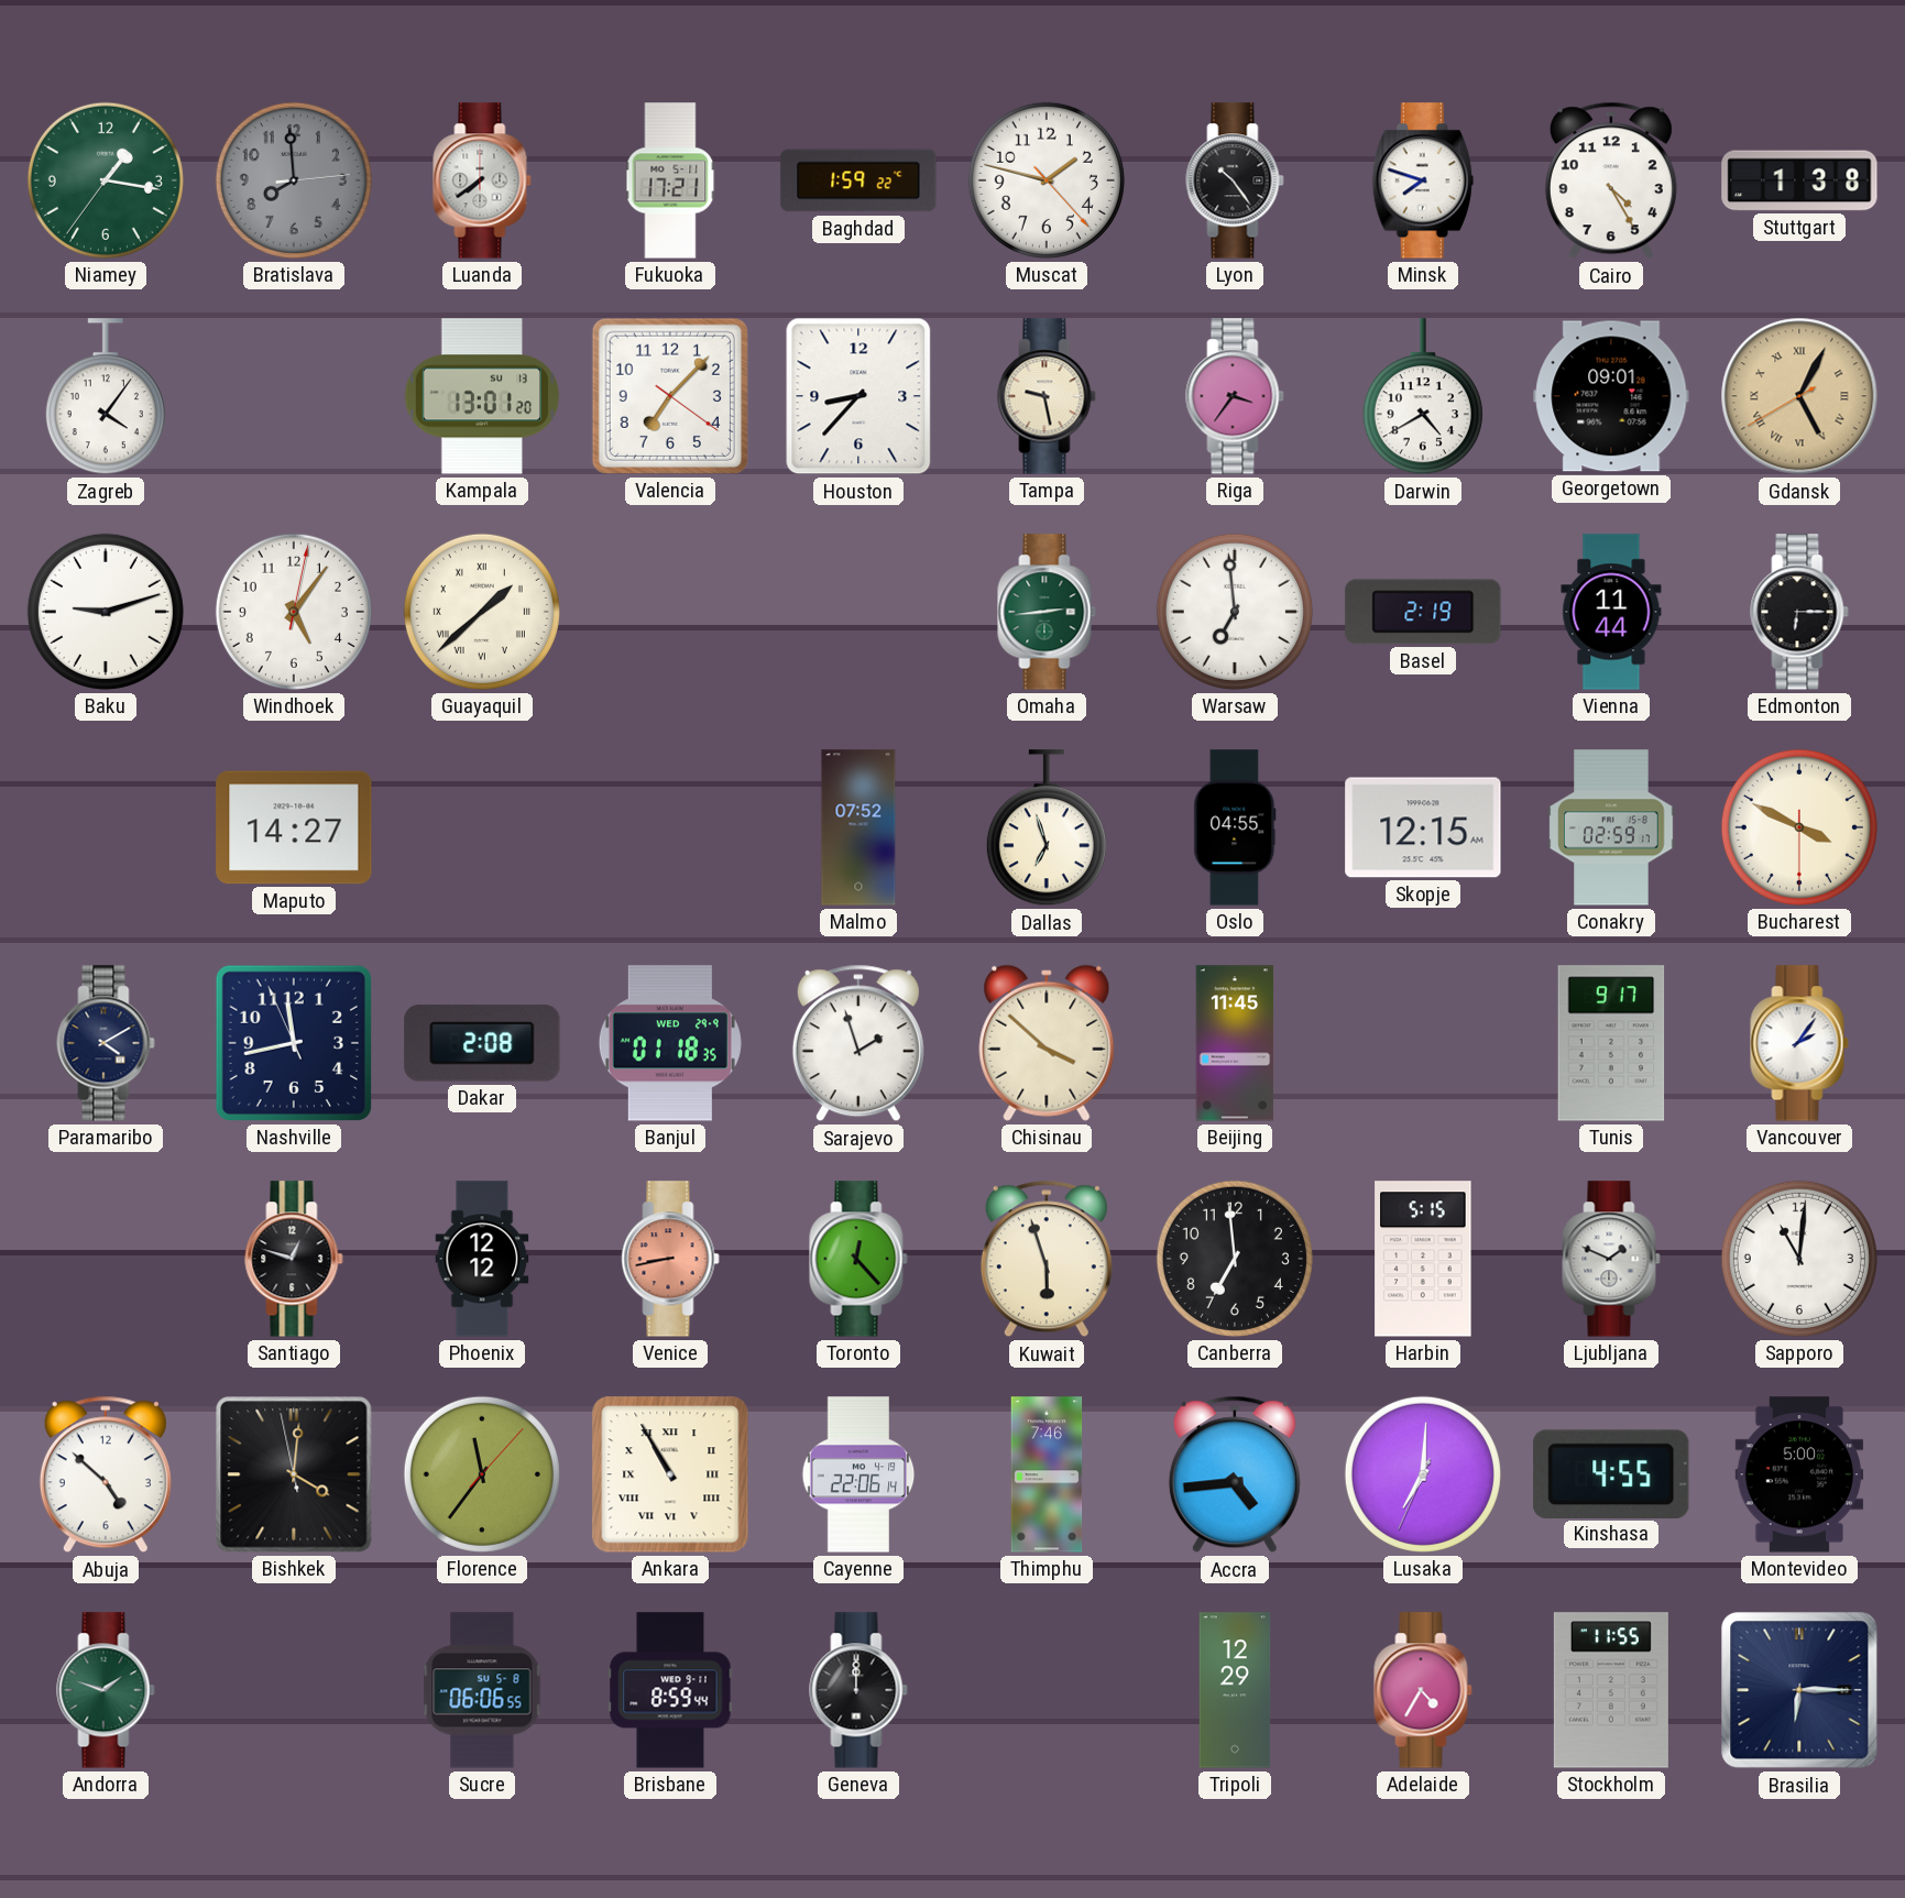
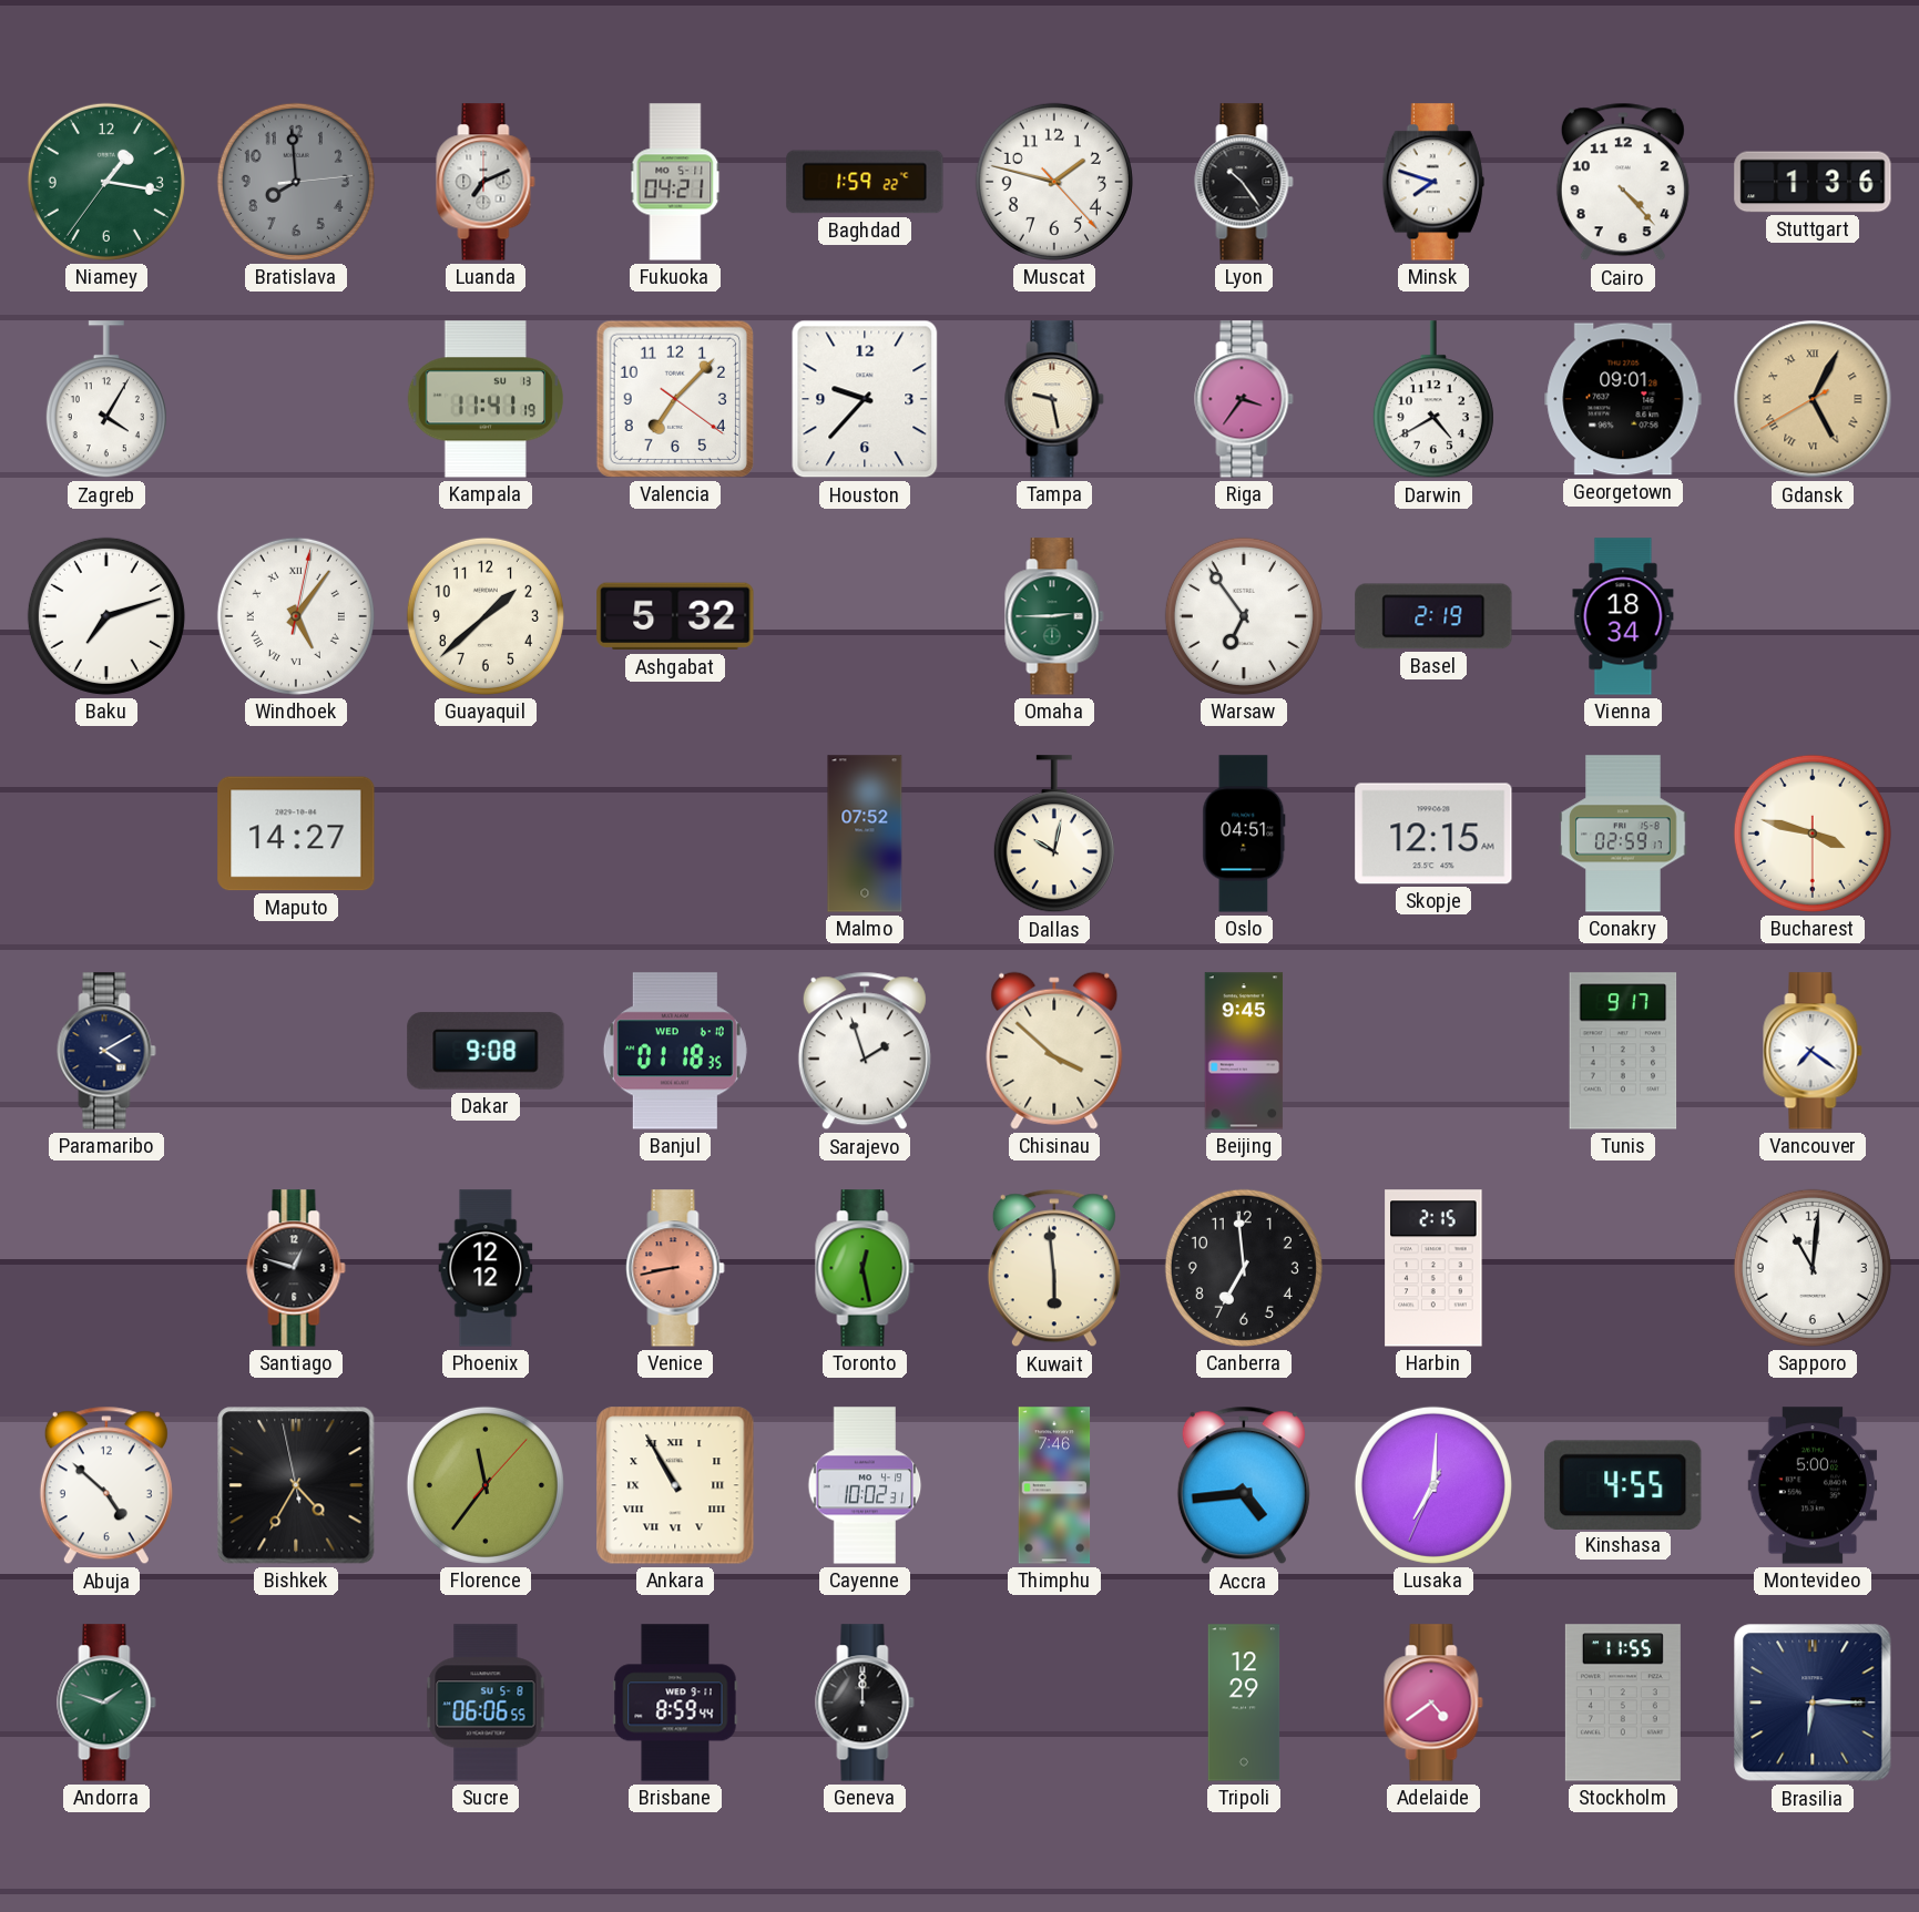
Luanda: 7:39 -> 7:11
Fukuoka: 17:21 -> 04:21
Cairo: 4:25 -> 4:23
Stuttgart: 1:38 -> 1:36
Zagreb: 4:06 -> 4:05
Kampala: 13:01 -> 11:41
Houston: 8:37 -> 9:37
Baku: 9:12 -> 7:12
Windhoek numerals: Arabic -> Roman
Guayaquil numerals: Roman -> Arabic
Ashgabat: none -> 5:32
Omaha: 2:44 -> 2:45
Warsaw: 6:59 -> 6:54
Vienna: 11:44 -> 18:34
Edmonton: 6:15 -> none
Dallas: 6:57 -> 10:02
Oslo: 04:55 -> 04:51
Bucharest: 3:49 -> 3:47
Nashville: 11:42 -> none
Dakar: 2:08 -> 9:08
Banjul date: WED 29-9 -> WED 6-10
Beijing: 11:45 -> 9:45
Vancouver: 2:06 -> 7:21
Toronto: 12:23 -> 12:28
Kuwait: 5:57 -> 5:59
Harbin: 5:15 -> 2:15
Ljubljana: 1:49 -> none
Bishkek: 4:00 -> 4:34
Cayenne: 22:06 -> 10:02
Adelaide: 4:35 -> 4:39
